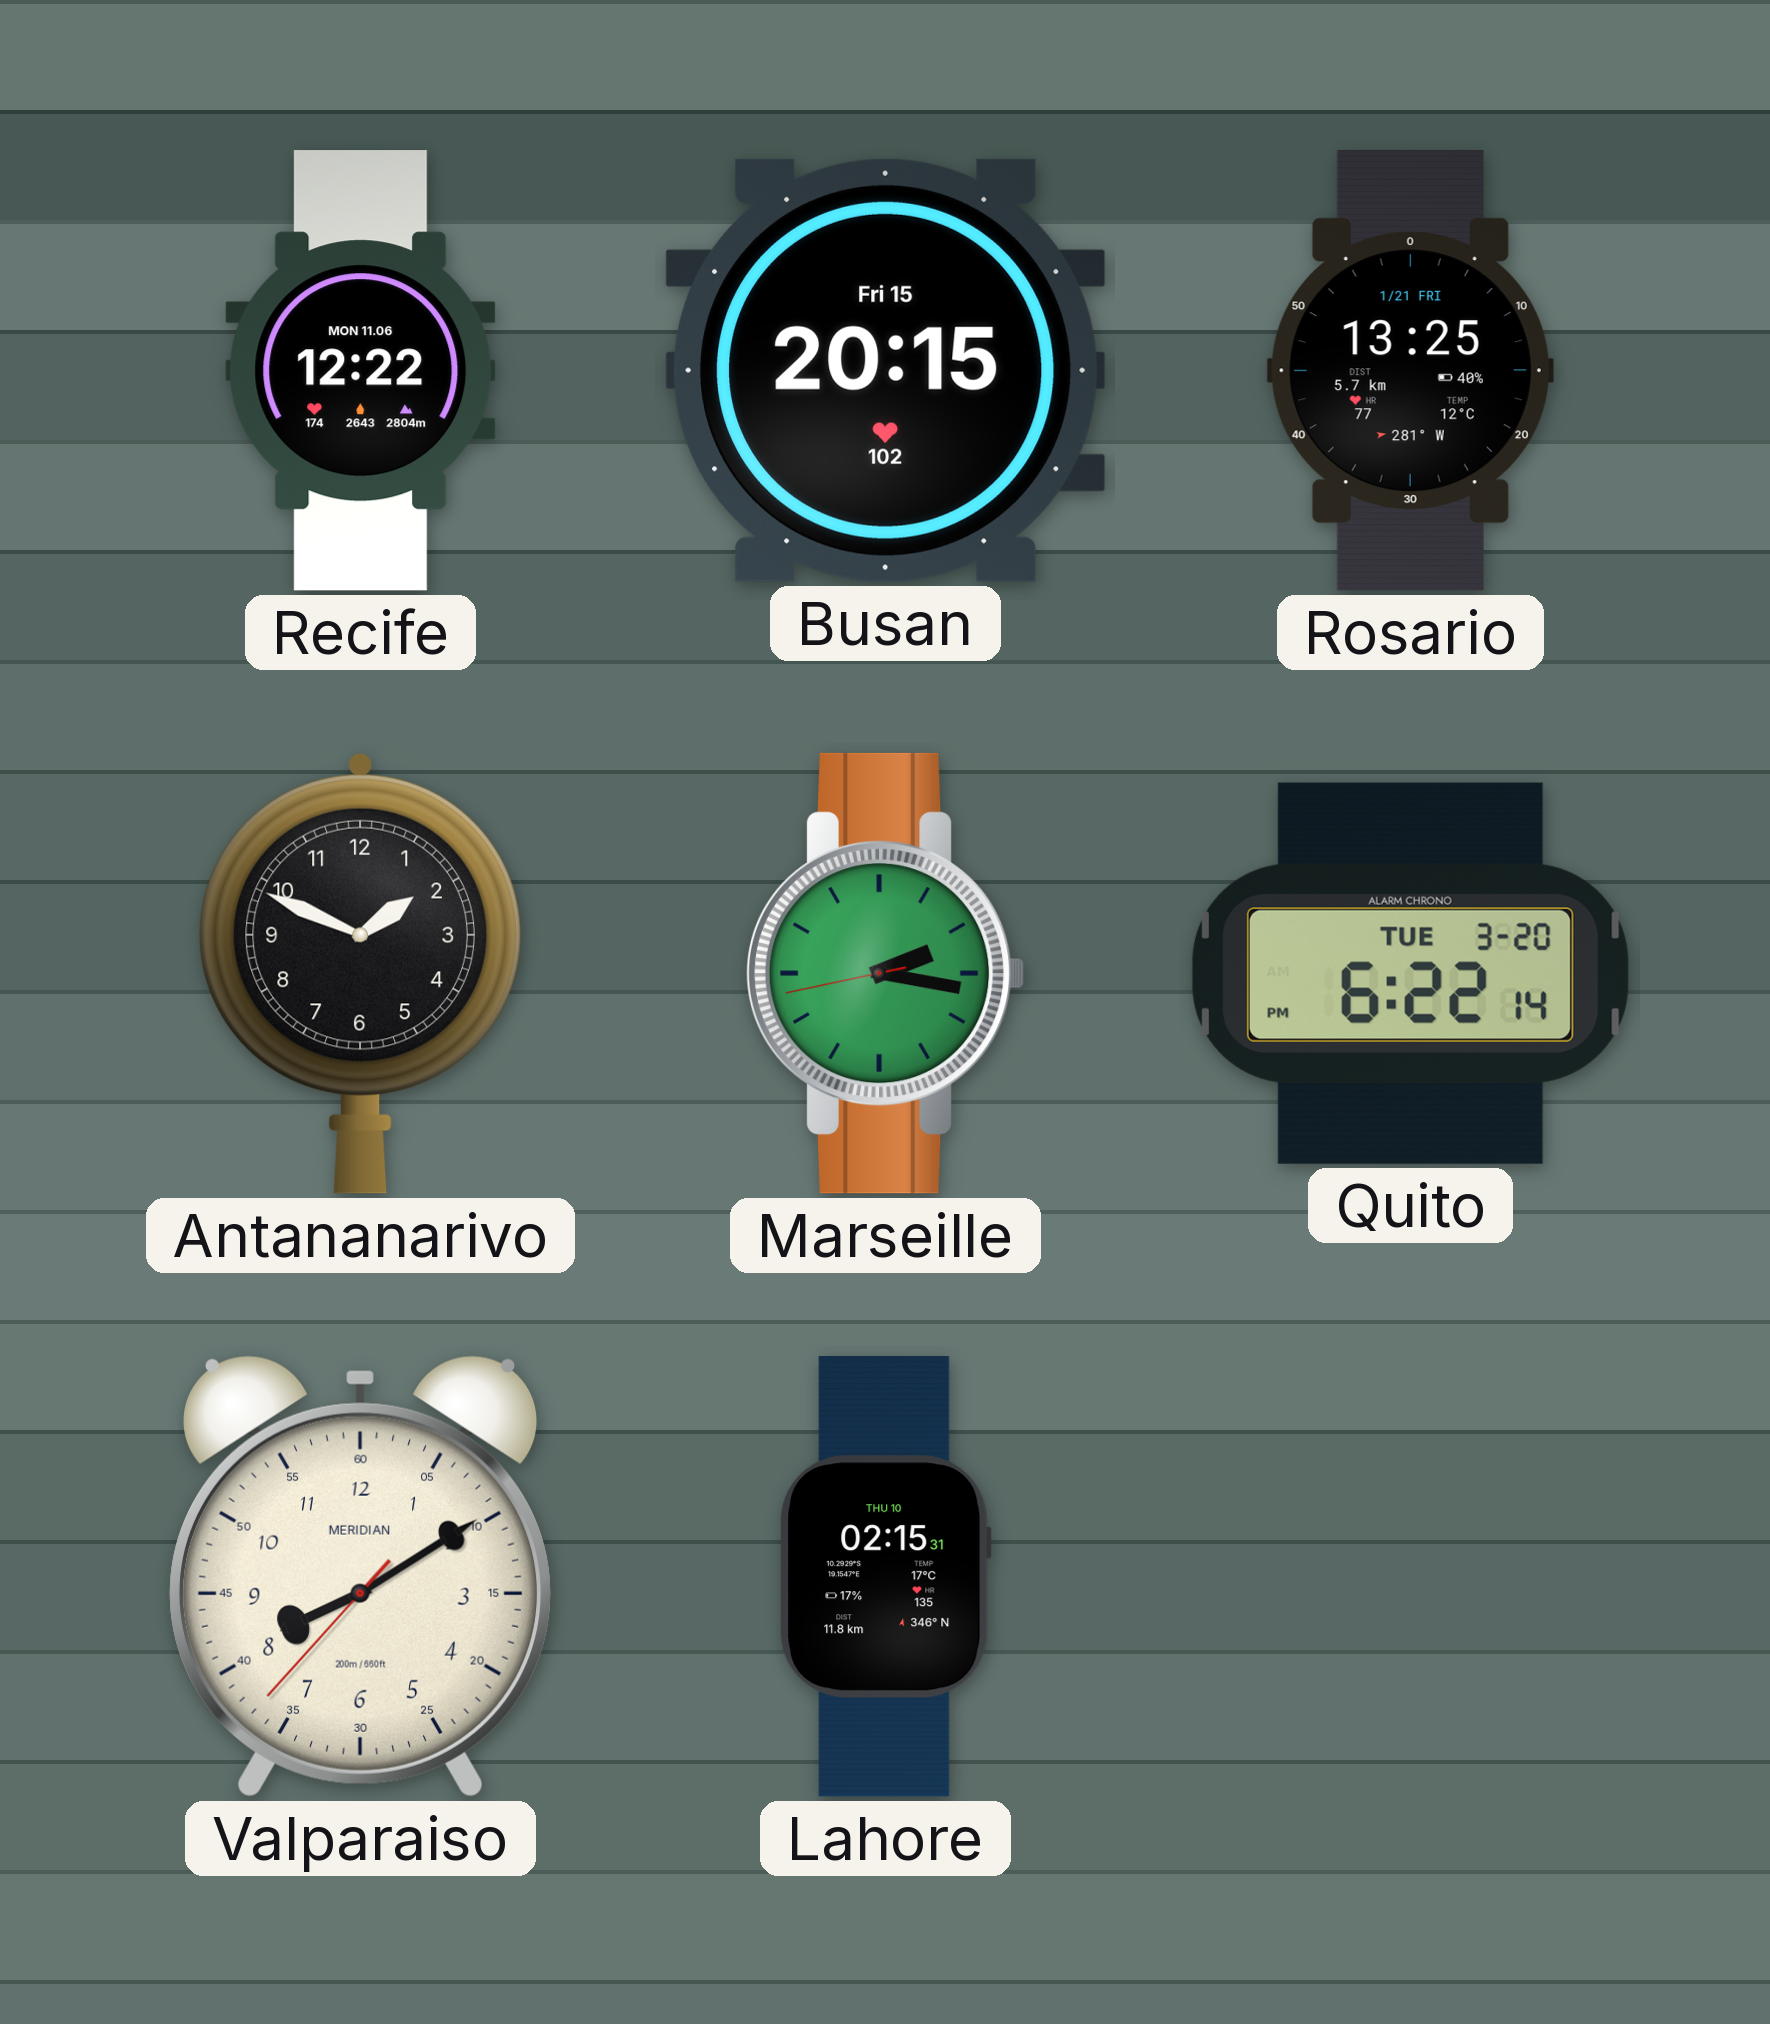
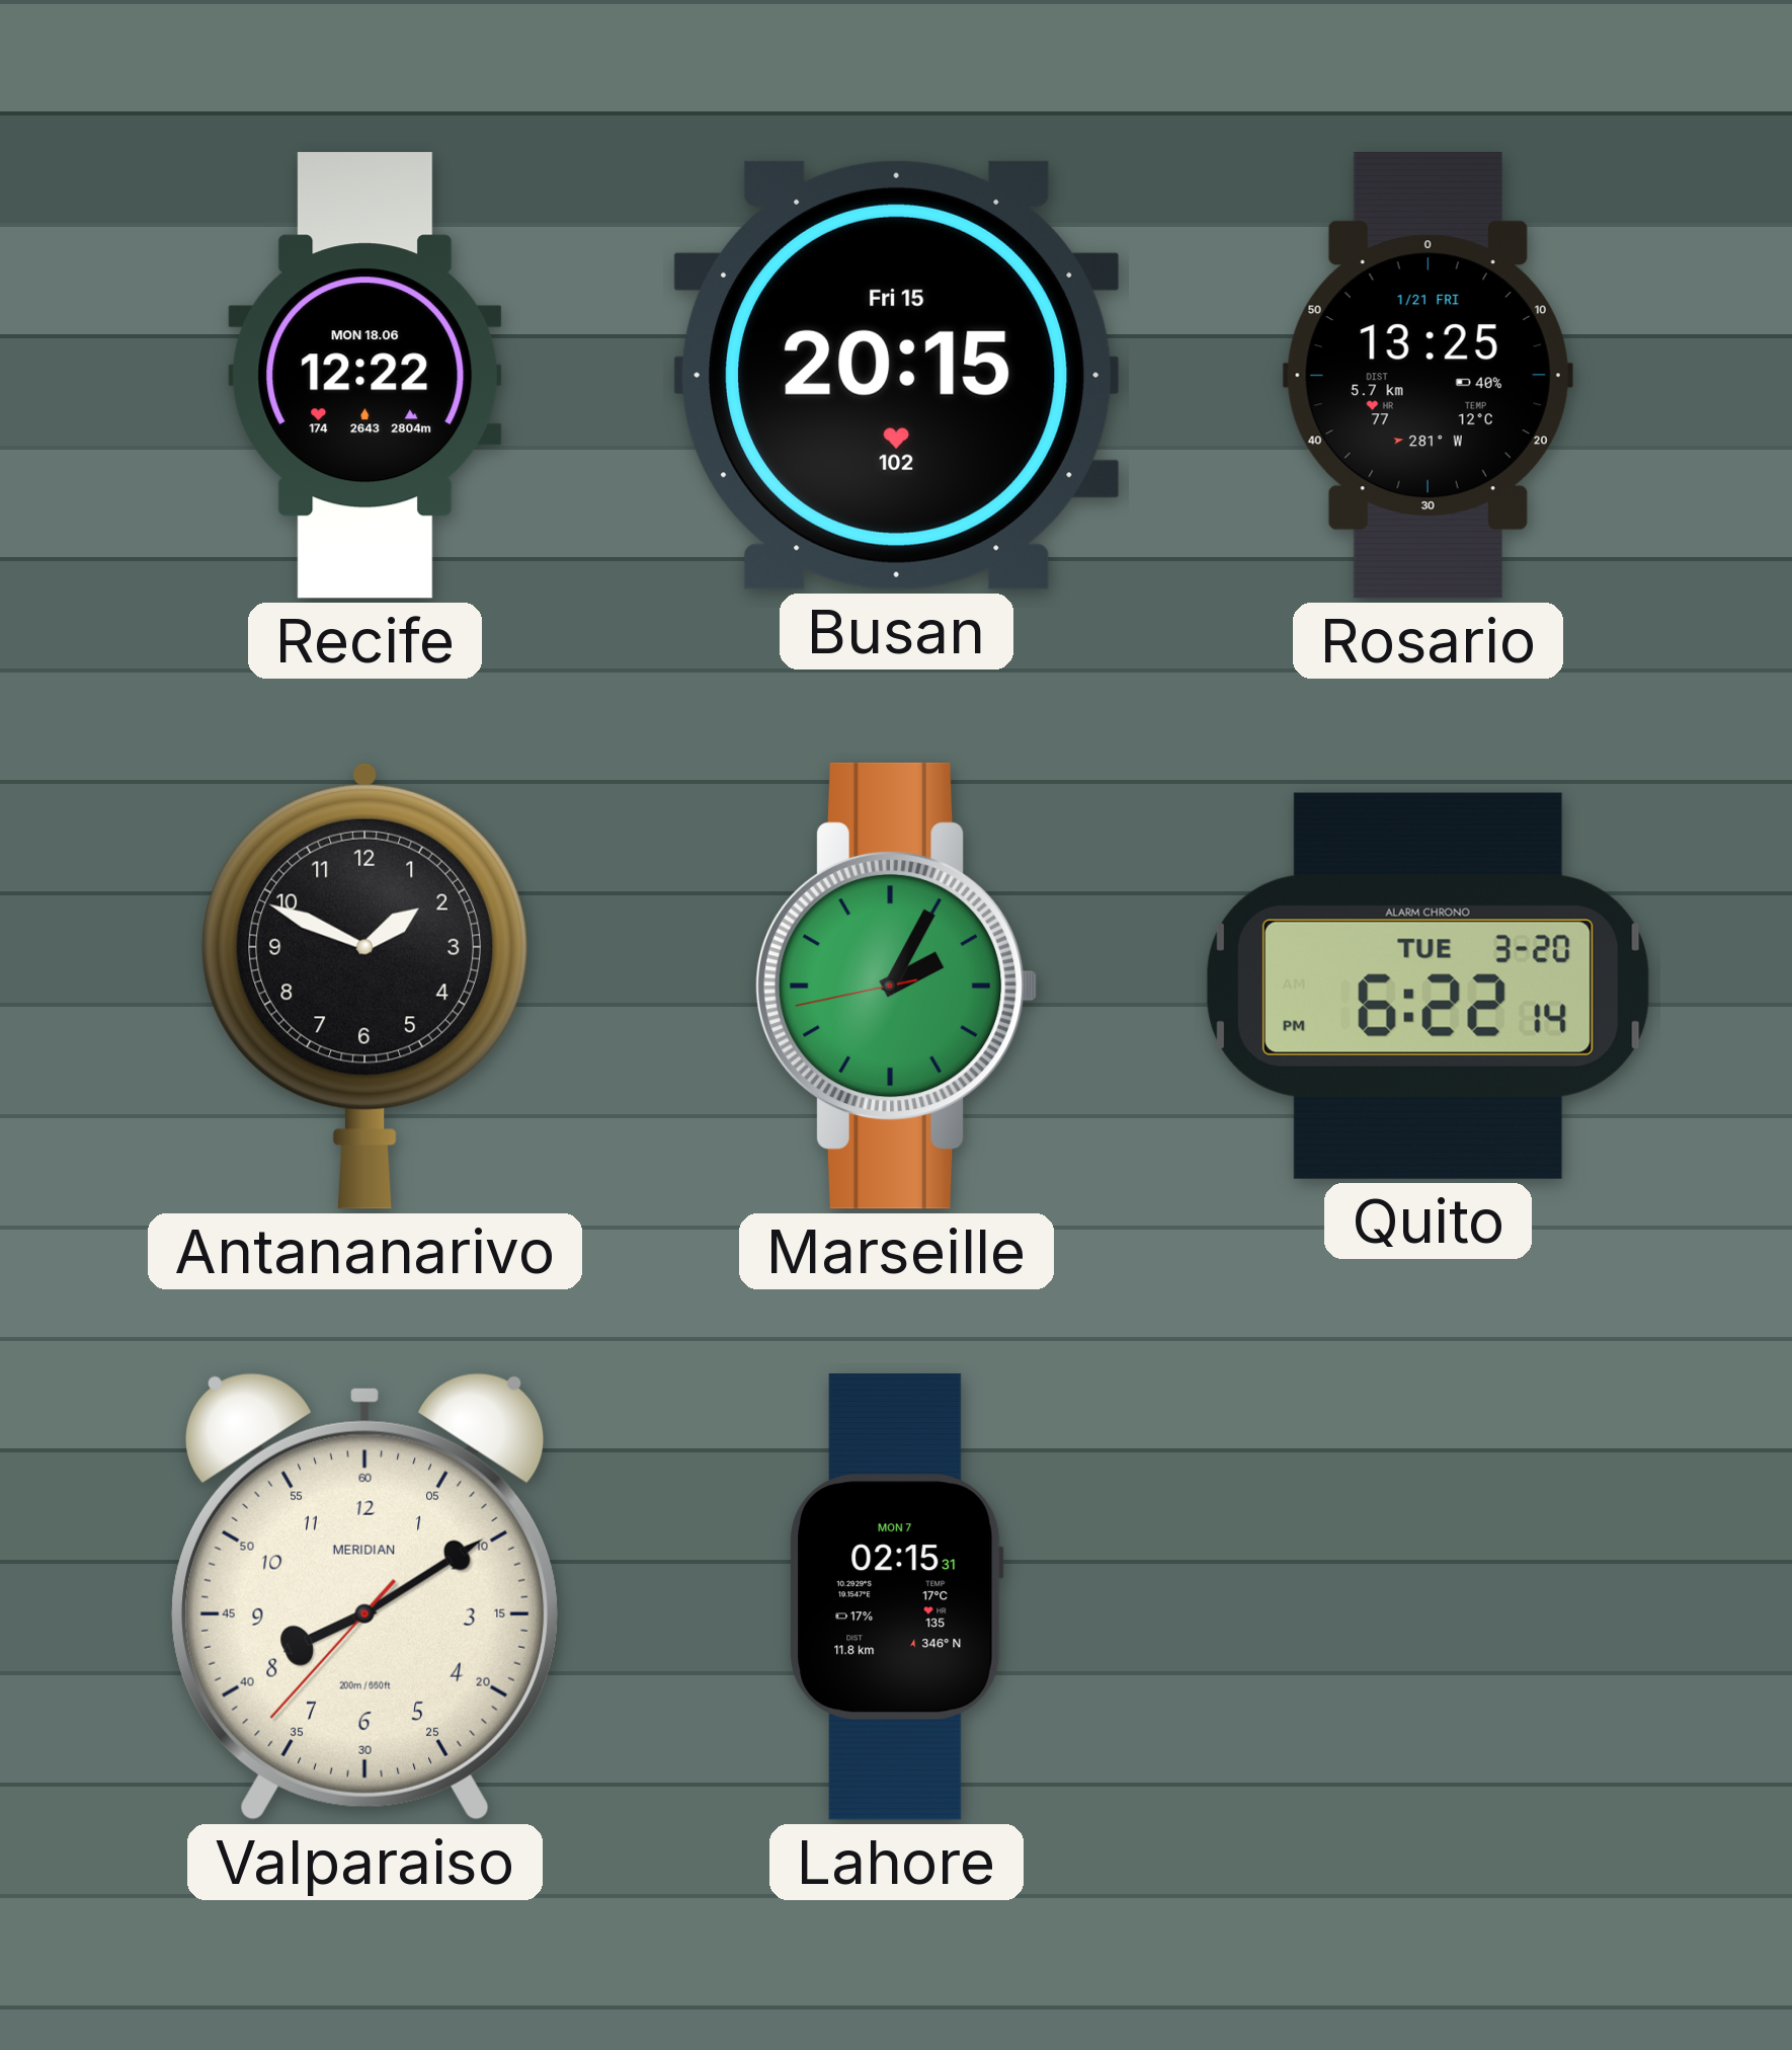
Recife date: MON 11.06 -> MON 18.06
Marseille: 2:16 -> 2:04
Lahore date: THU 10 -> MON 7
